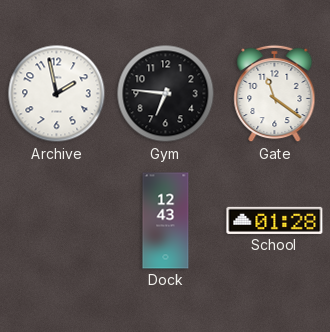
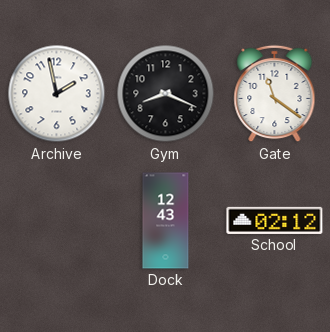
Gym: 6:46 -> 8:19
School: 01:28 -> 02:12
